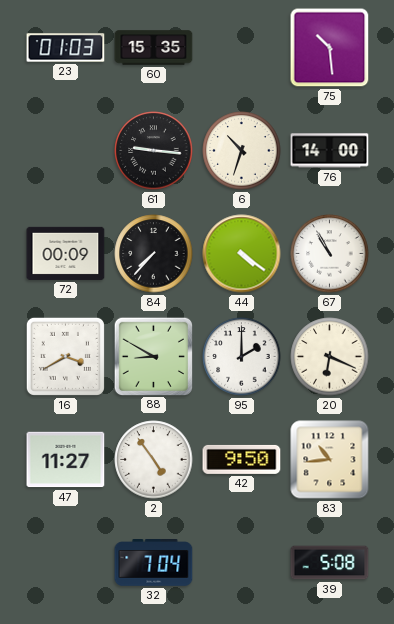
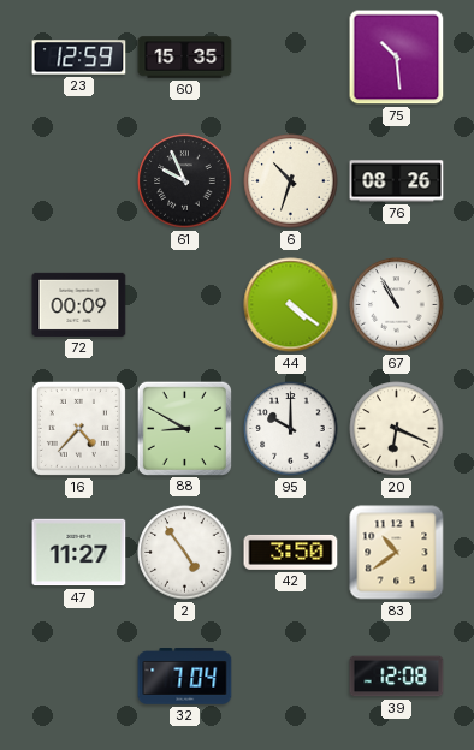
23: 01:03 -> 12:59
61: 9:16 -> 9:56
76: 14:00 -> 08:26
84: 7:37 -> none
16: 3:40 -> 4:37
95: 2:00 -> 10:00
42: 9:50 -> 3:50
83: 10:44 -> 10:39
39: 5:08 -> 12:08
